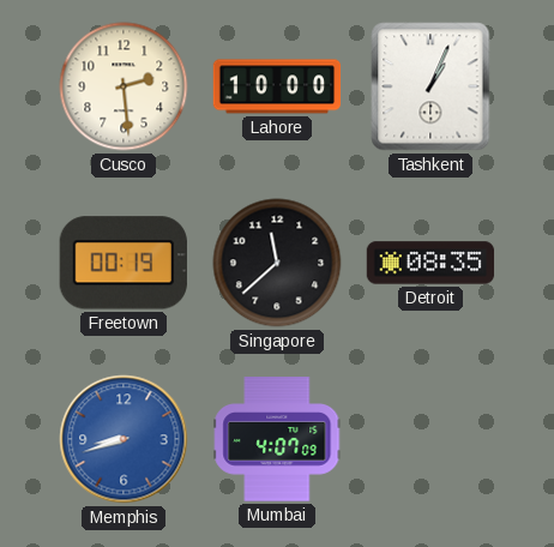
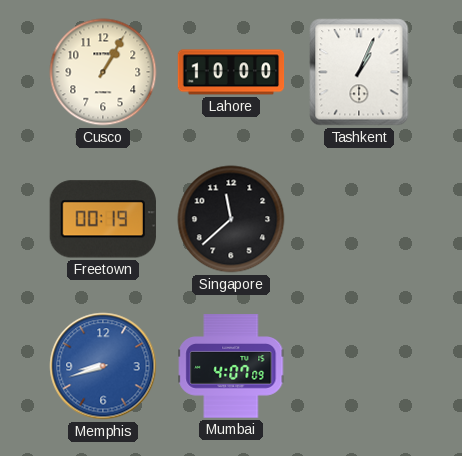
Cusco: 2:29 -> 1:05
Detroit: 08:35 -> none
